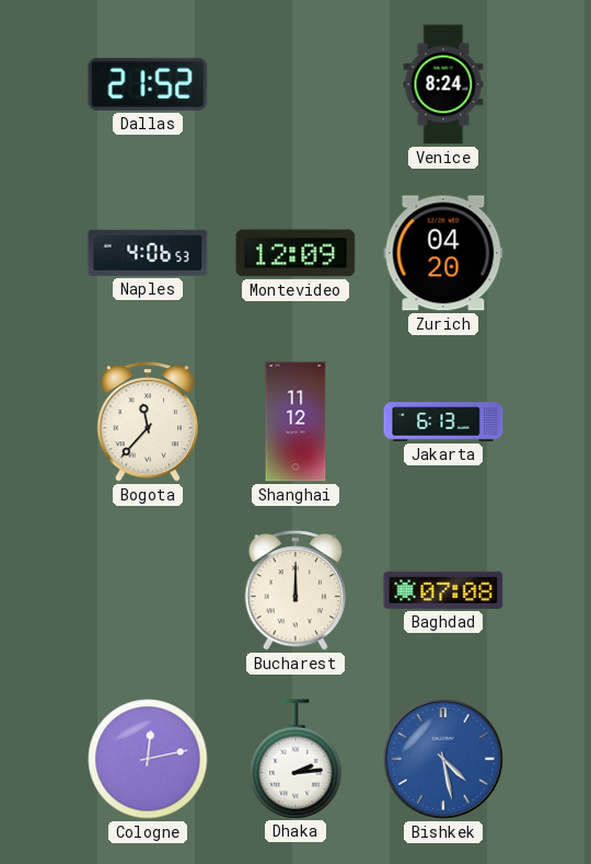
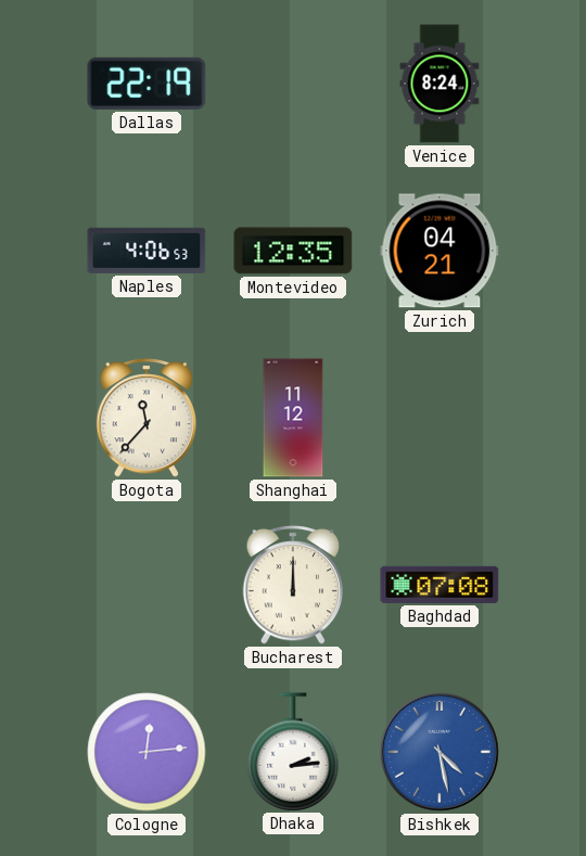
Dallas: 21:52 -> 22:19
Montevideo: 12:09 -> 12:35
Zurich: 04:20 -> 04:21
Jakarta: 6:13 -> none
Cologne: 12:13 -> 12:14
